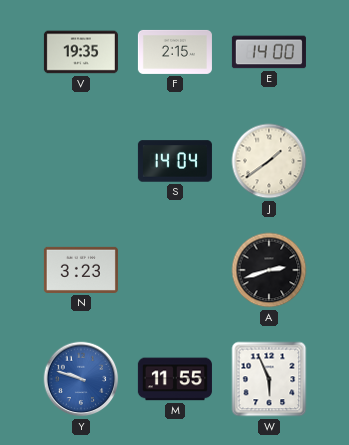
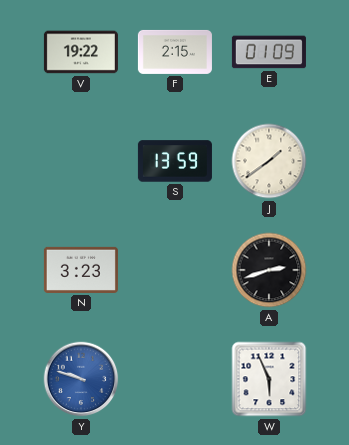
V: 19:35 -> 19:22
E: 14:00 -> 01:09
S: 14:04 -> 13:59
M: 11:55 -> none
